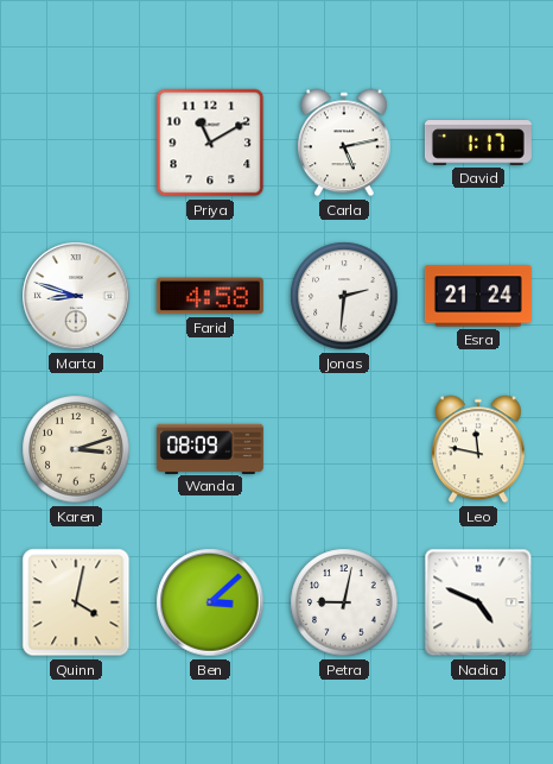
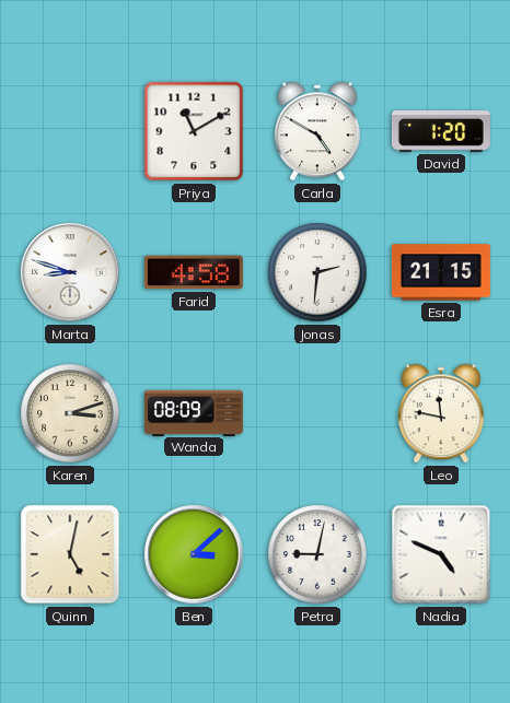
Carla: 5:13 -> 4:50
David: 1:17 -> 1:20
Esra: 21:24 -> 21:15
Quinn: 4:02 -> 5:02
